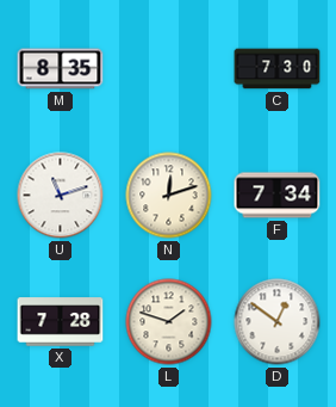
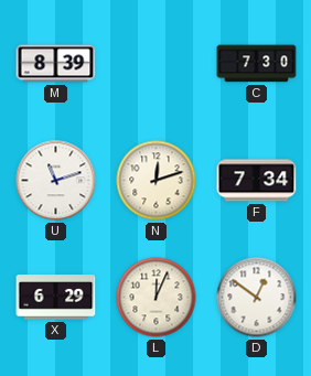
M: 8:35 -> 8:39
X: 7:28 -> 6:29
L: 1:48 -> 12:04
